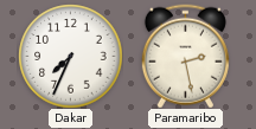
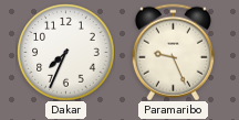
Paramaribo: 2:28 -> 9:26
